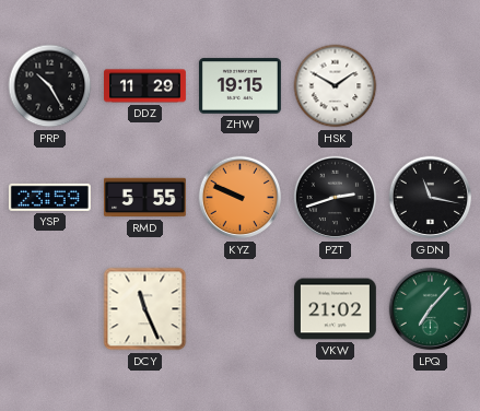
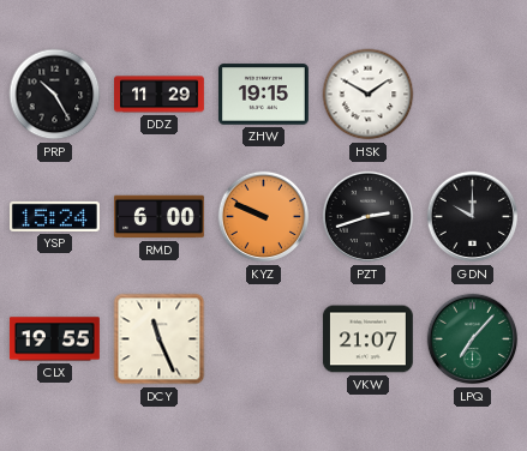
YSP: 23:59 -> 15:24
RMD: 5:55 -> 6:00
GDN: 11:17 -> 10:00
CLX: none -> 19:55
VKW: 21:02 -> 21:07
